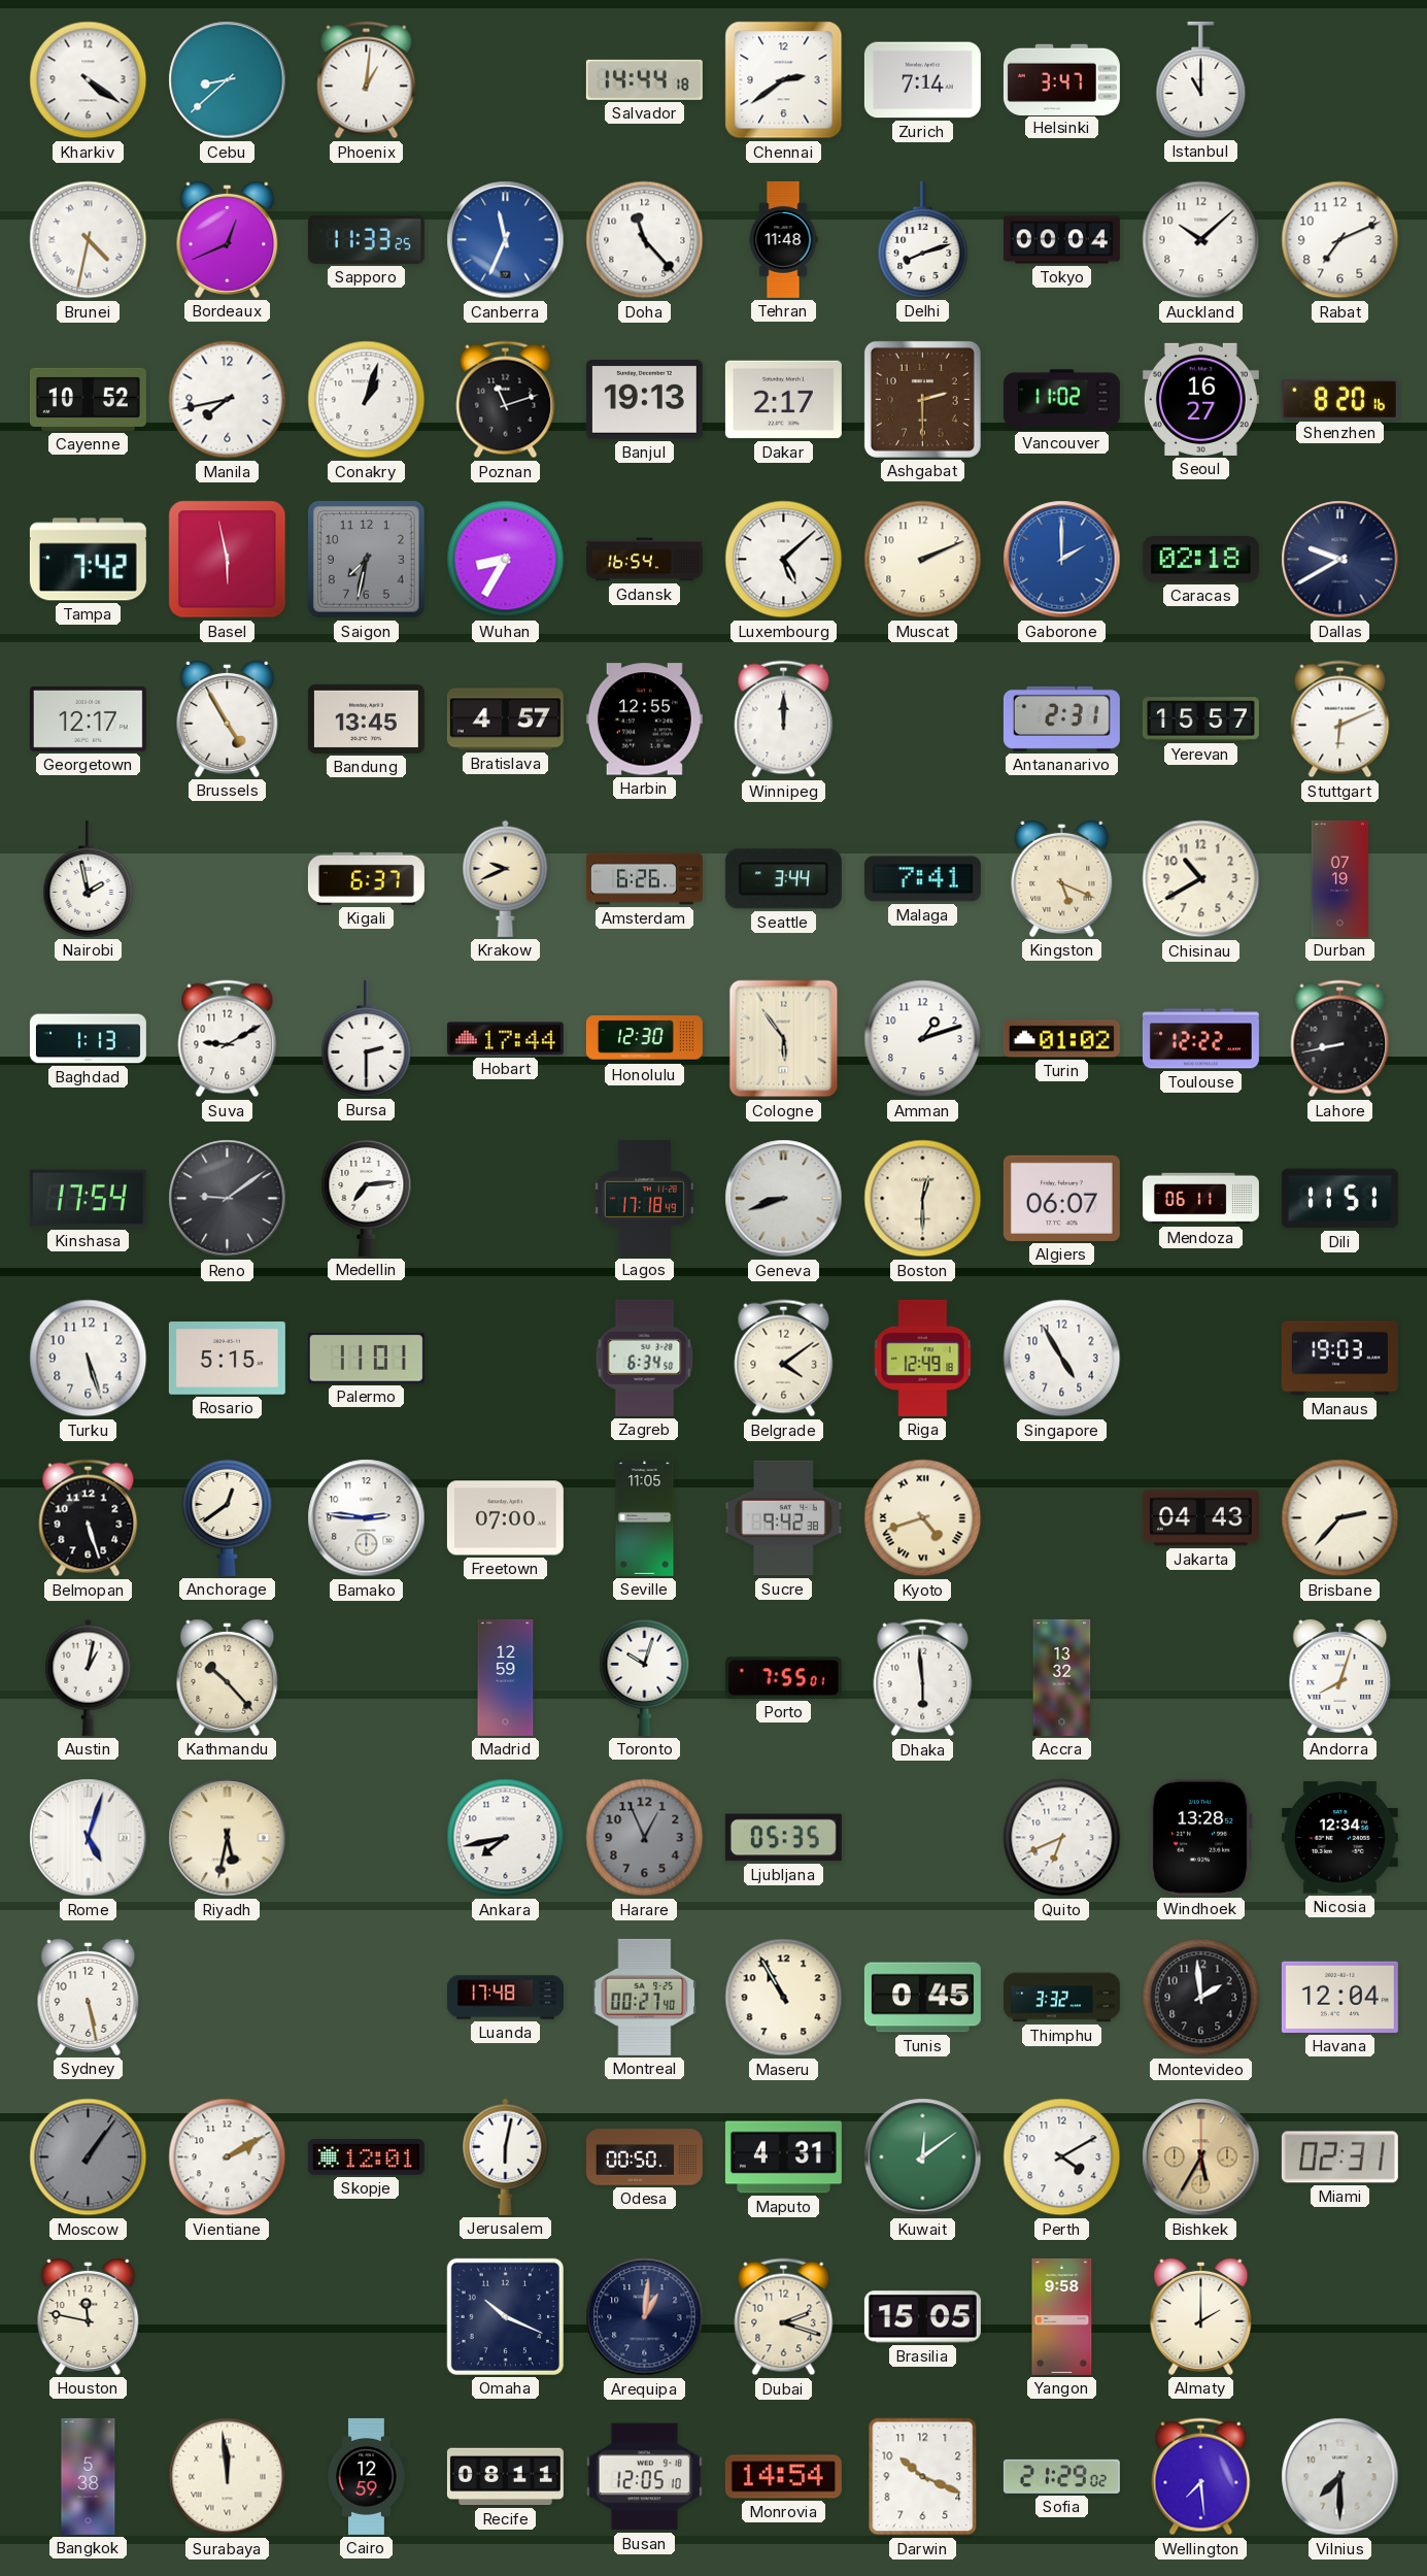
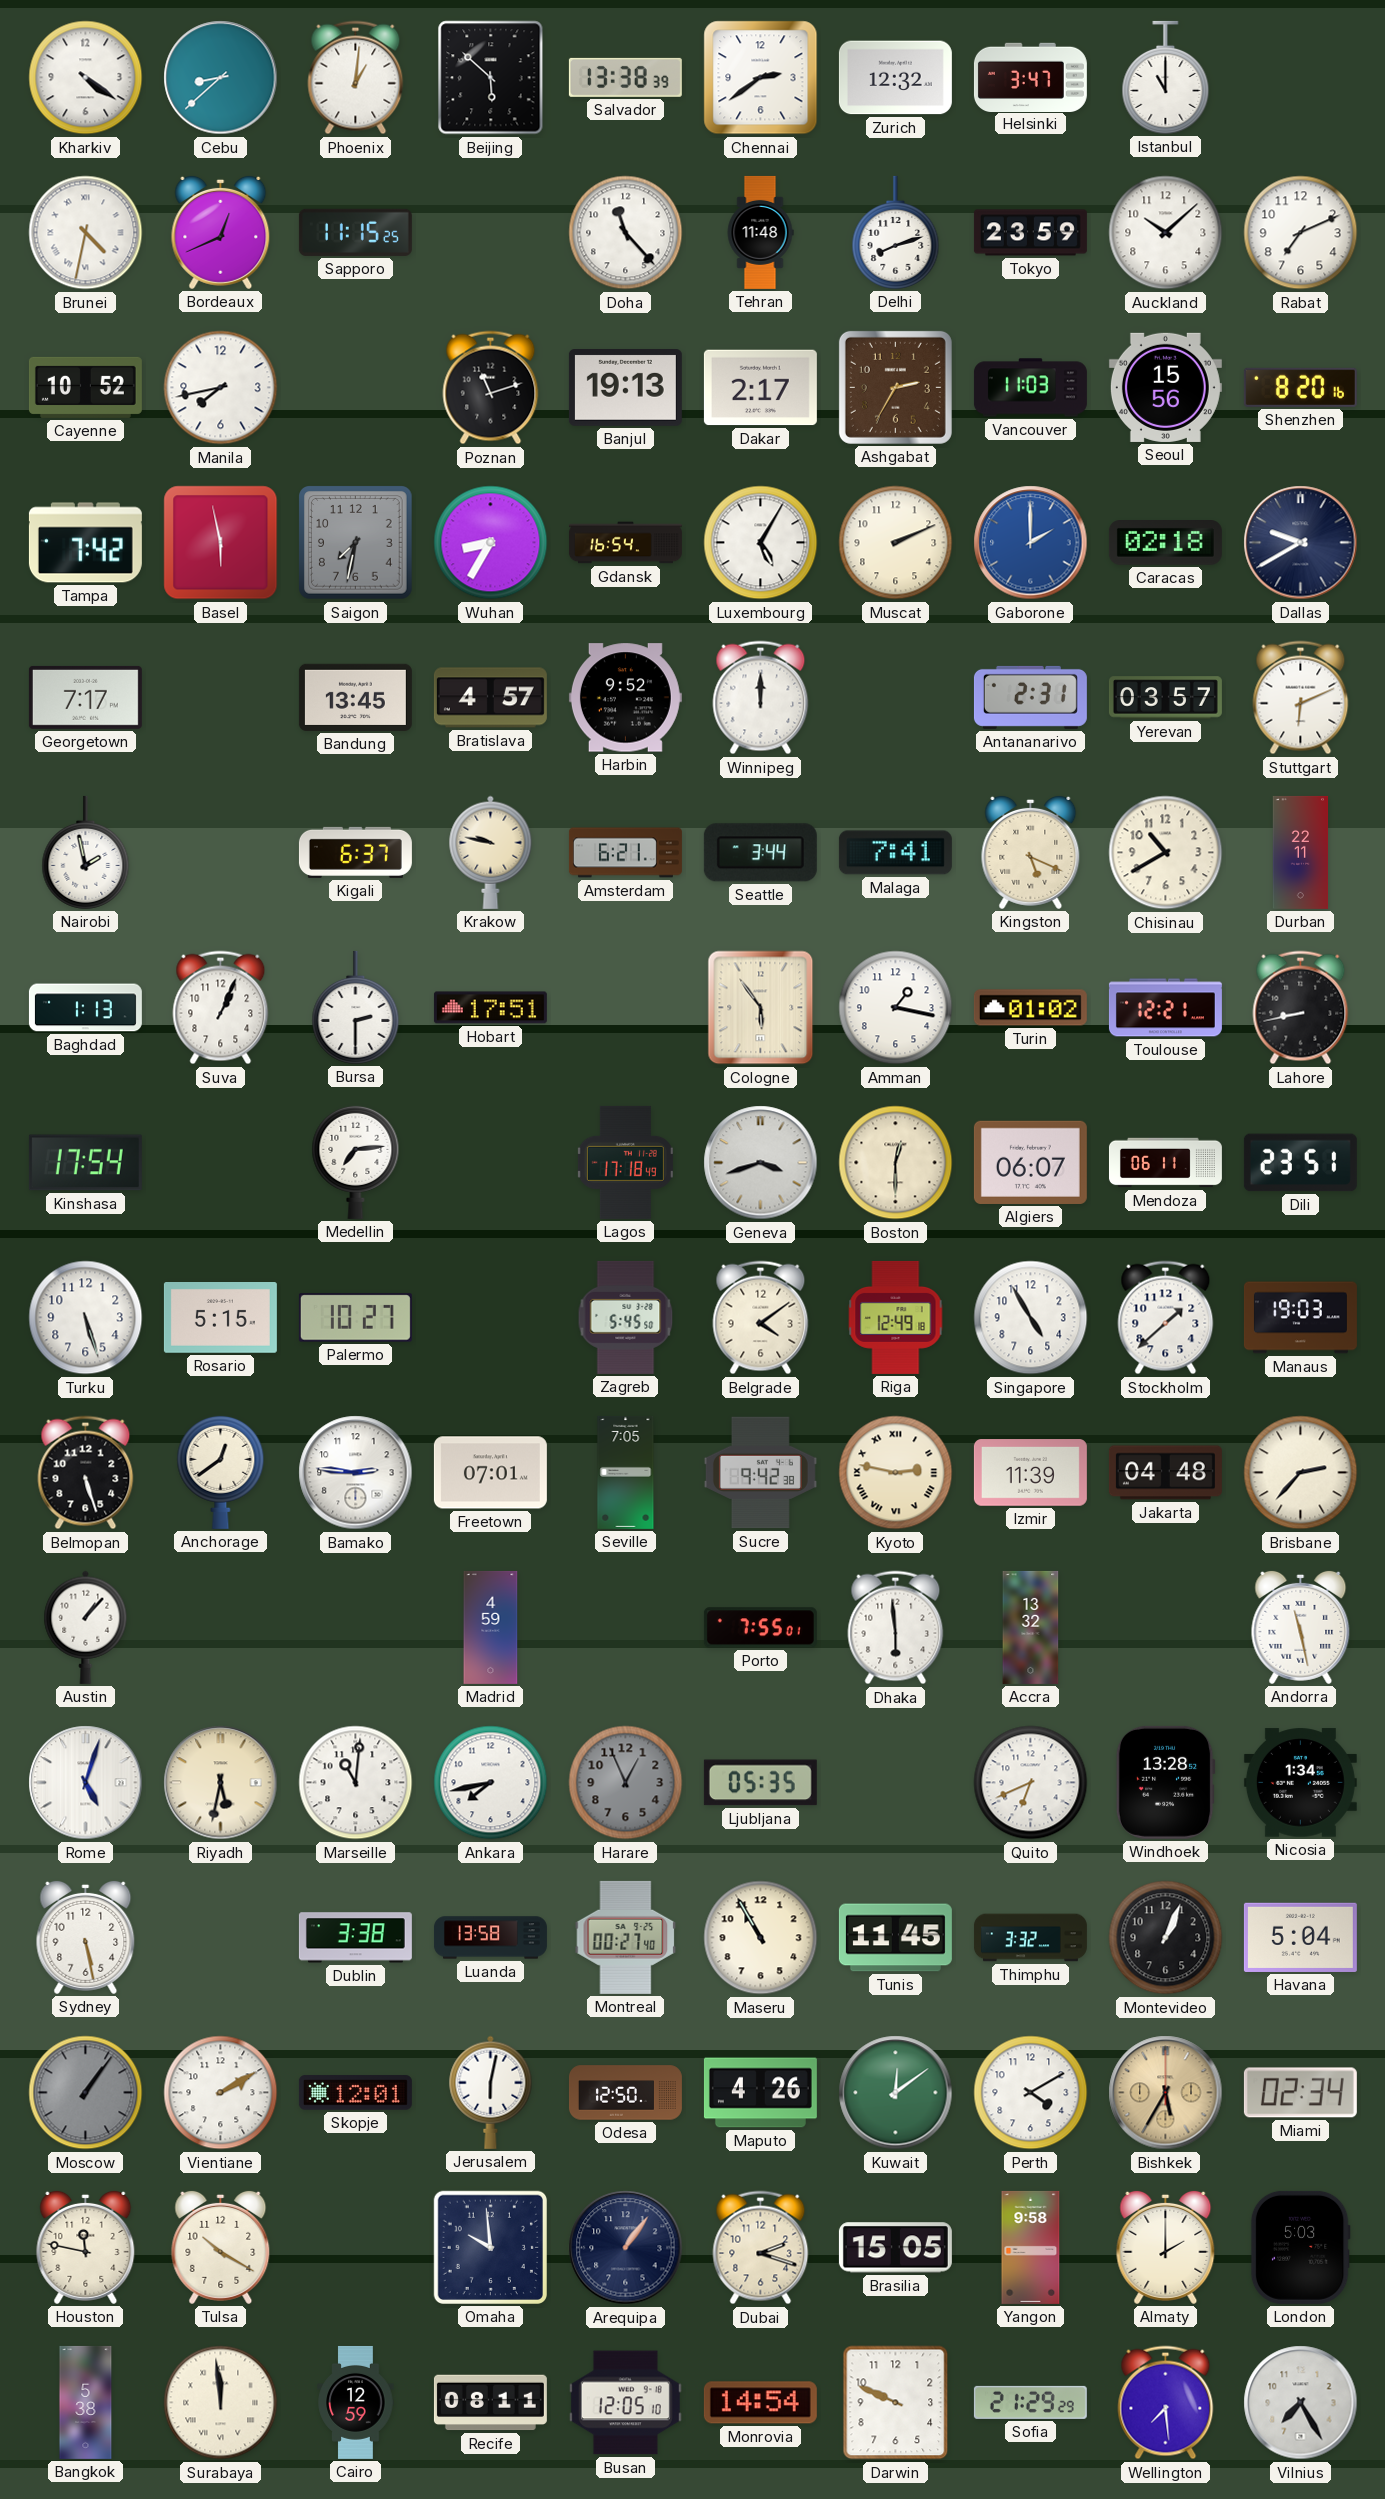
Beijing: none -> 5:52
Salvador: 14:44 -> 13:38
Zurich: 7:14 -> 12:32
Sapporo: 11:33 -> 11:15
Canberra: 11:34 -> none
Tokyo: 00:04 -> 23:59
Conakry: 1:03 -> none
Ashgabat: 2:30 -> 2:35
Vancouver: 11:02 -> 11:03
Seoul: 16:27 -> 15:56
Luxembourg: 5:08 -> 5:05
Georgetown: 12:17 -> 7:17
Brussels: 4:55 -> none
Harbin: 12:55 -> 9:52
Yerevan: 15:57 -> 03:57
Krakow: 9:41 -> 9:47
Amsterdam: 6:26 -> 6:21
Durban: 07:19 -> 22:11
Suva: 9:10 -> 1:04
Hobart: 17:44 -> 17:51
Honolulu: 12:30 -> none
Amman: 1:12 -> 1:17
Toulouse: 12:22 -> 12:21
Reno: 9:09 -> none
Geneva: 8:42 -> 3:42
Dili: 11:51 -> 23:51
Palermo: 11:01 -> 10:27
Zagreb: 6:34 -> 5:45
Stockholm: none -> 1:38
Freetown: 07:00 -> 07:01
Seville: 11:05 -> 7:05
Kyoto: 4:42 -> 2:47
Izmir: none -> 11:39
Jakarta: 04:43 -> 04:48
Austin: 1:02 -> 1:07
Kathmandu: 10:23 -> none
Madrid: 12:59 -> 4:59
Toronto: 10:03 -> none
Andorra: 8:03 -> 11:28
Marseille: none -> 11:01
Nicosia: 12:34 -> 1:34
Dublin: none -> 3:38
Luanda: 17:48 -> 13:58
Tunis: 0:45 -> 11:45
Montevideo: 1:59 -> 1:04
Havana: 12:04 -> 5:04
Odesa: 00:50 -> 12:50
Maputo: 4:31 -> 4:26
Miami: 02:31 -> 02:34
Tulsa: none -> 10:20
Omaha: 10:19 -> 9:59
Arequipa: 1:01 -> 1:06
London: none -> 5:03
Darwin: 10:19 -> 9:49
Sofia: 21:29:02 -> 21:29:29
Vilnius: 7:30 -> 7:25
